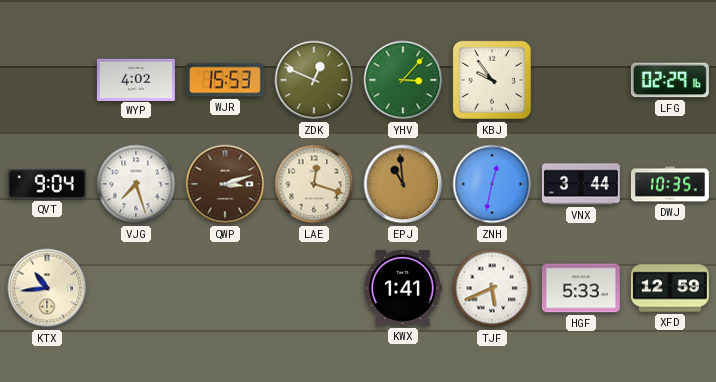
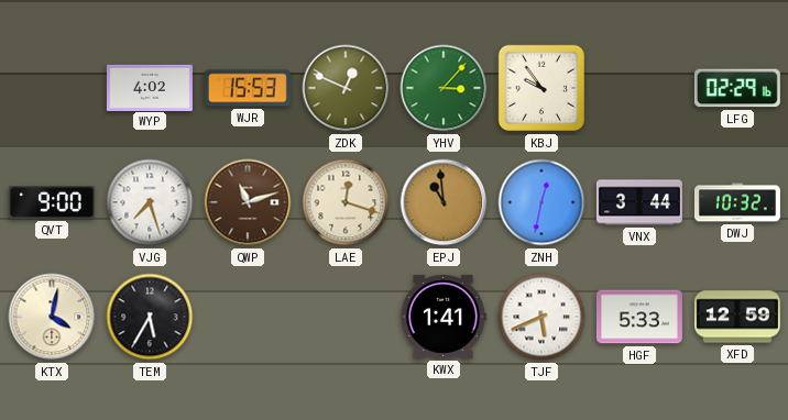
QVT: 9:04 -> 9:00
QWP: 3:12 -> 11:12
DWJ: 10:35 -> 10:32
KTX: 10:44 -> 4:02
TEM: none -> 5:35
